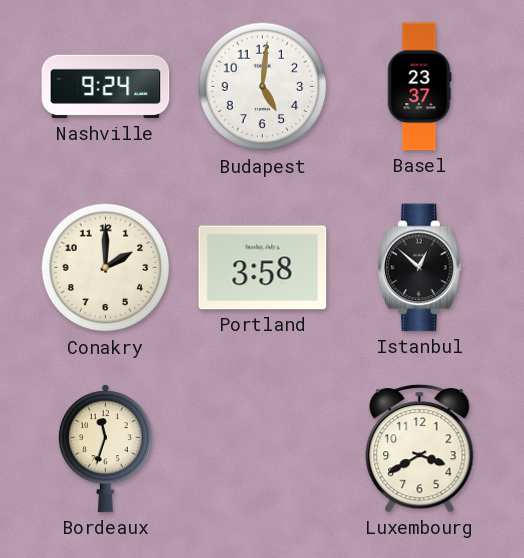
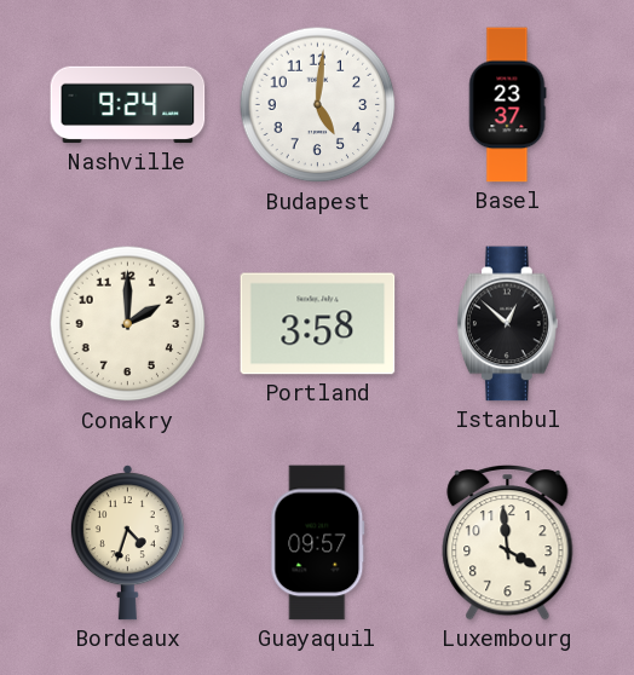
Bordeaux: 11:33 -> 4:33
Guayaquil: none -> 09:57
Luxembourg: 3:40 -> 3:59
